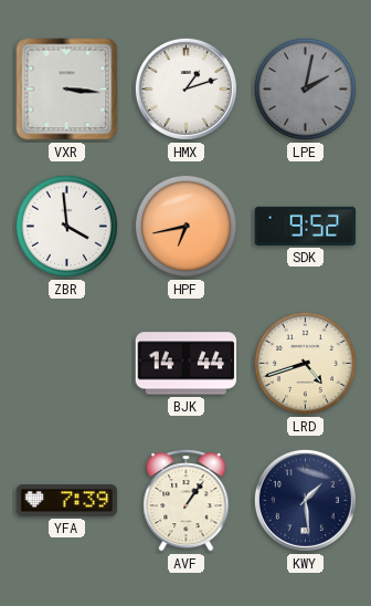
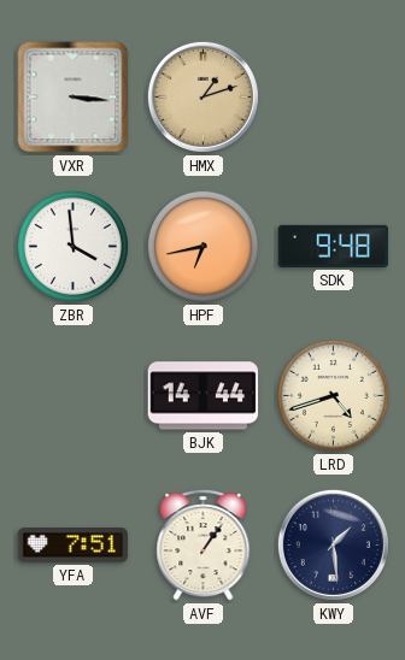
HMX dial: white -> champagne
LPE: 2:02 -> none
SDK: 9:52 -> 9:48
YFA: 7:39 -> 7:51
